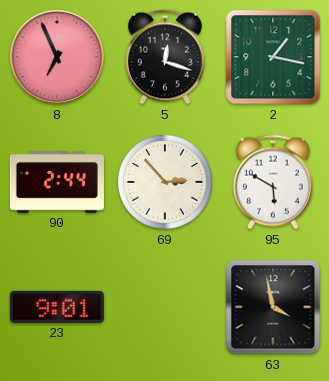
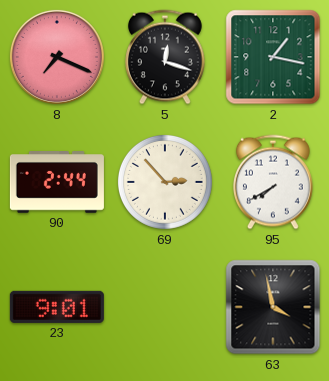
8: 6:56 -> 7:19
95: 5:50 -> 7:40
